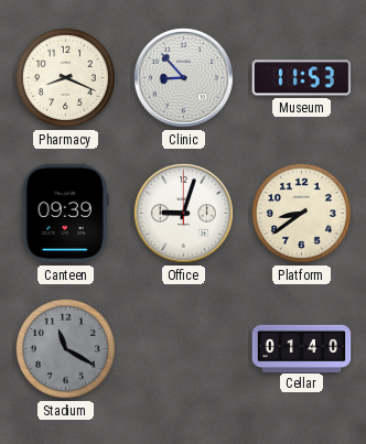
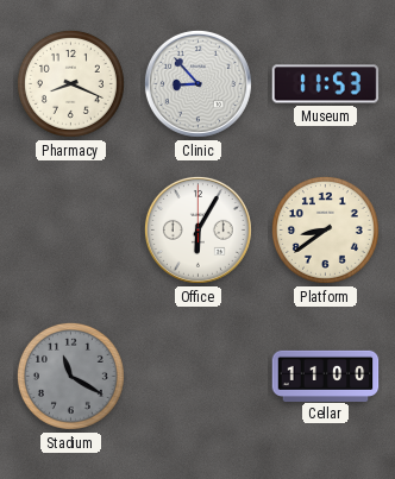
Canteen: 09:39 -> none
Office: 9:03 -> 6:05
Cellar: 01:40 -> 11:00
